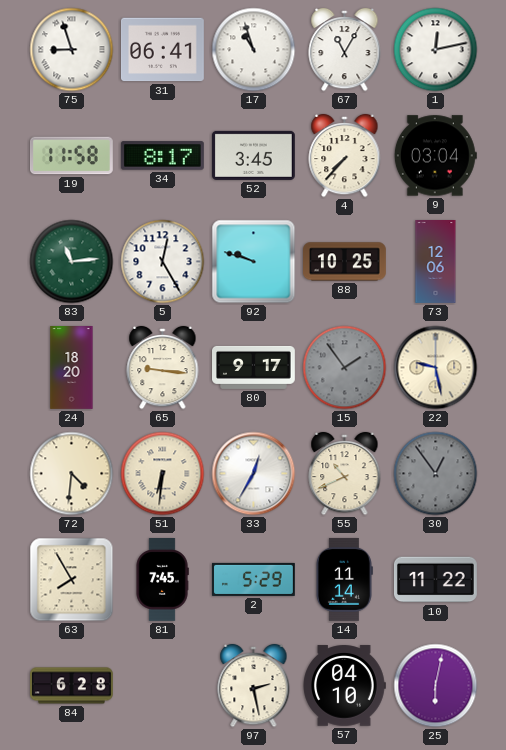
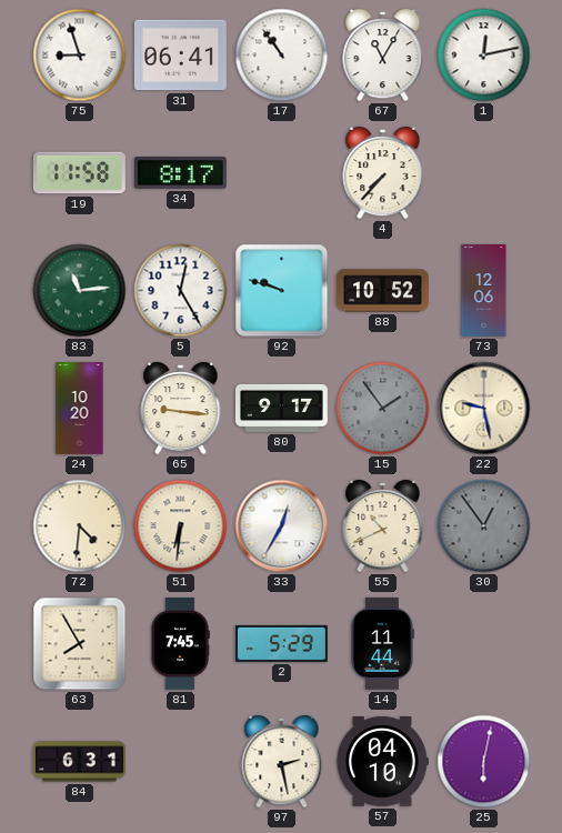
17: 10:57 -> 10:54
52: 3:45 -> none
9: 03:04 -> none
88: 10:25 -> 10:52
24: 18:20 -> 10:20
14: 11:14 -> 11:44
10: 11:22 -> none
84: 6:28 -> 6:31
